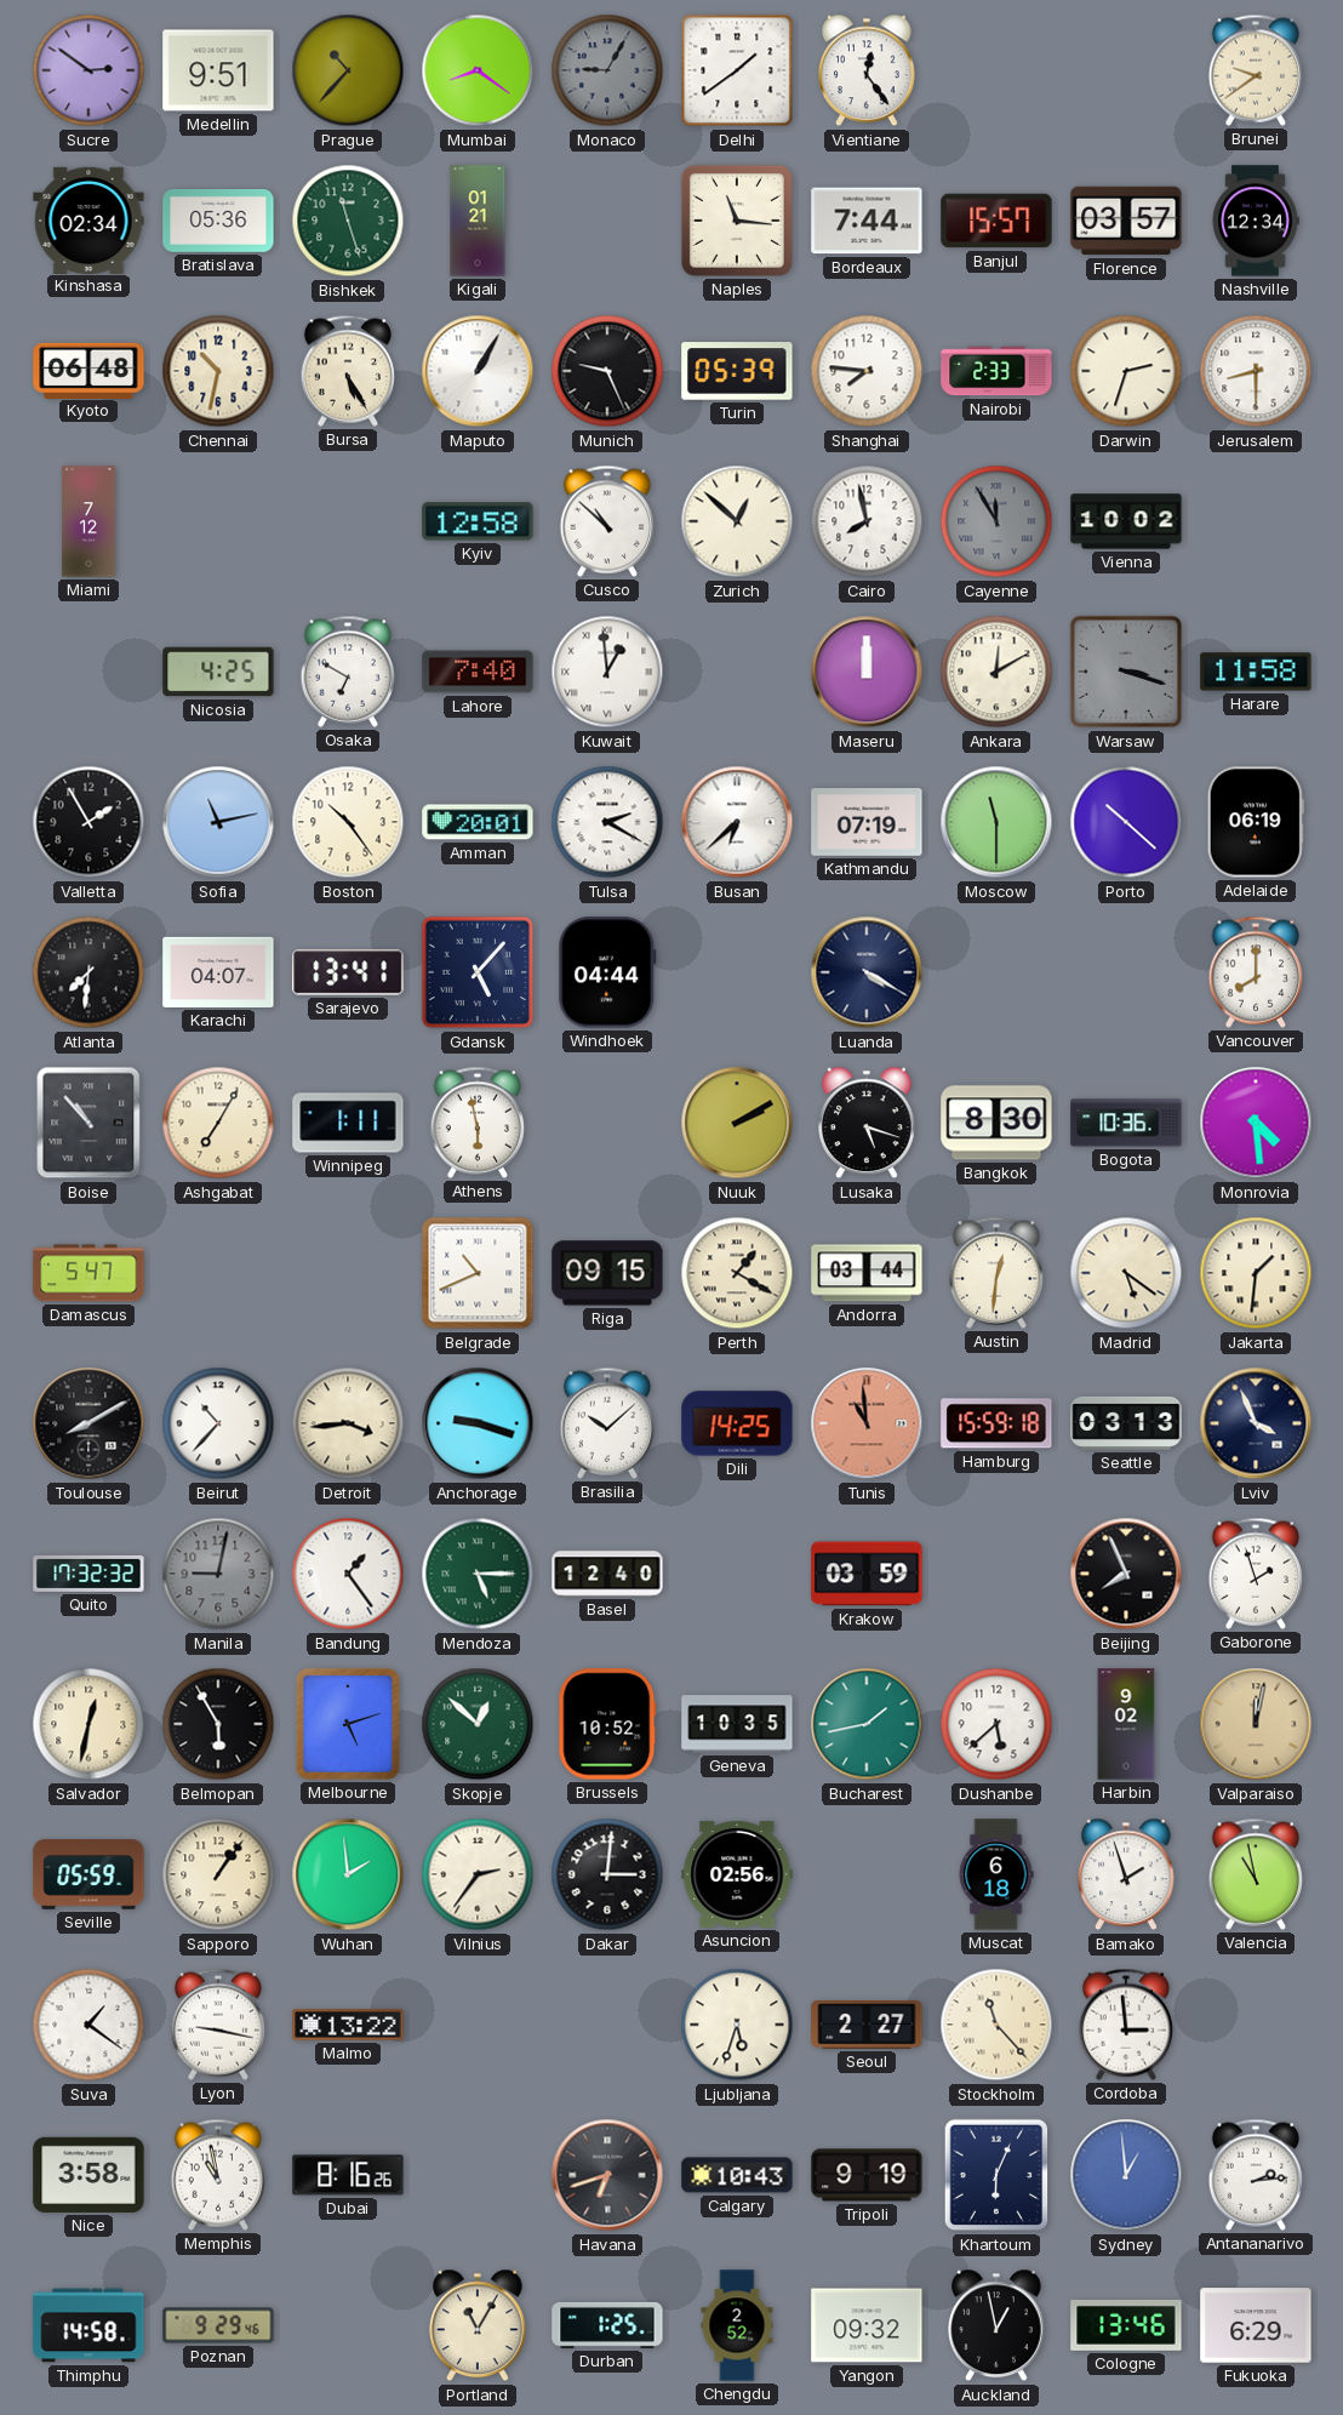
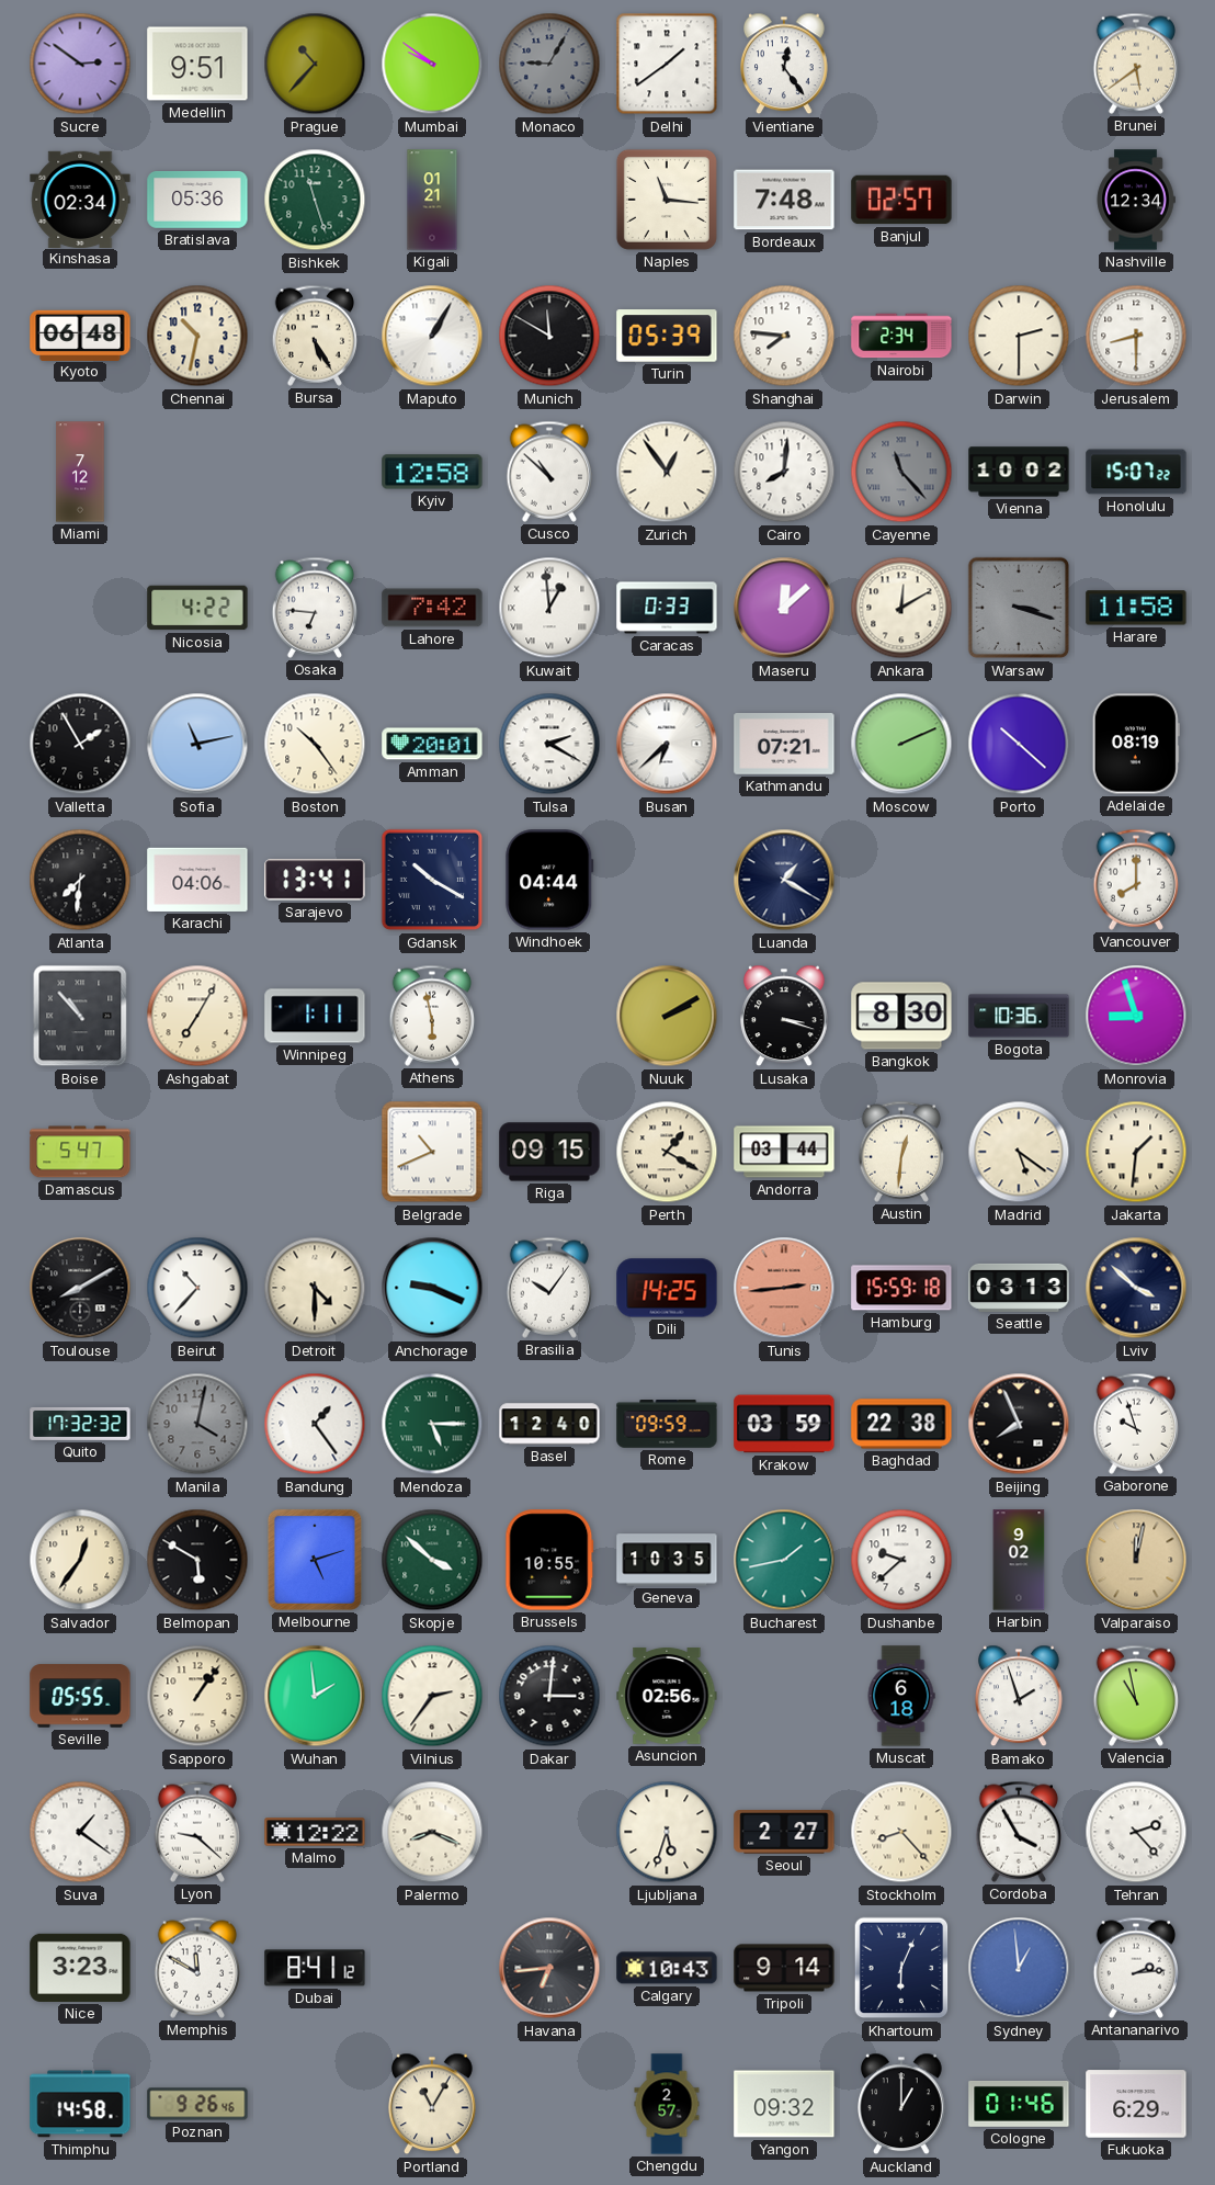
Mumbai: 8:21 -> 9:51
Brunei: 9:39 -> 5:39
Bordeaux: 7:44 -> 7:48
Banjul: 15:57 -> 02:57
Florence: 03:57 -> none
Munich: 9:26 -> 11:50
Nairobi: 2:33 -> 2:34
Darwin: 2:33 -> 2:30
Zurich: 12:52 -> 12:54
Cairo: 7:58 -> 8:01
Cayenne: 11:55 -> 11:23
Honolulu: none -> 15:07
Nicosia: 4:25 -> 4:22
Osaka: 6:50 -> 6:46
Lahore: 7:40 -> 7:42
Caracas: none -> 0:33
Maseru: 12:00 -> 12:08
Kathmandu: 07:19 -> 07:21
Moscow: 11:30 -> 2:11
Adelaide: 06:19 -> 08:19
Karachi: 04:07 -> 04:06
Gdansk: 5:07 -> 10:20
Luanda: 4:20 -> 1:20
Lusaka: 5:18 -> 3:18
Monrovia: 4:29 -> 8:57
Detroit: 3:44 -> 4:30
Anchorage: 9:18 -> 9:19
Brasilia: 10:08 -> 10:06
Tunis: 10:59 -> 2:44
Lviv: 3:56 -> 3:52
Manila: 9:02 -> 4:02
Rome: none -> 09:59
Baghdad: none -> 22:38
Gaborone: 1:57 -> 9:57
Salvador: 12:32 -> 12:36
Belmopan: 5:55 -> 5:50
Skopje: 12:52 -> 3:52
Brussels: 10:52 -> 10:55
Dushanbe: 5:38 -> 9:38
Seville: 05:59 -> 05:55
Lyon: 9:17 -> 9:22
Malmo: 13:22 -> 12:22
Palermo: none -> 8:19
Stockholm: 11:23 -> 8:23
Cordoba: 2:59 -> 3:55
Tehran: none -> 2:23
Nice: 3:58 -> 3:23
Memphis: 10:58 -> 11:50
Dubai: 8:16 -> 8:41
Havana: 6:42 -> 6:44
Tripoli: 9:19 -> 9:14
Poznan: 9:29 -> 9:26
Durban: 1:25 -> none
Chengdu: 2:52 -> 2:57
Auckland: 12:58 -> 1:00
Cologne: 13:46 -> 01:46
